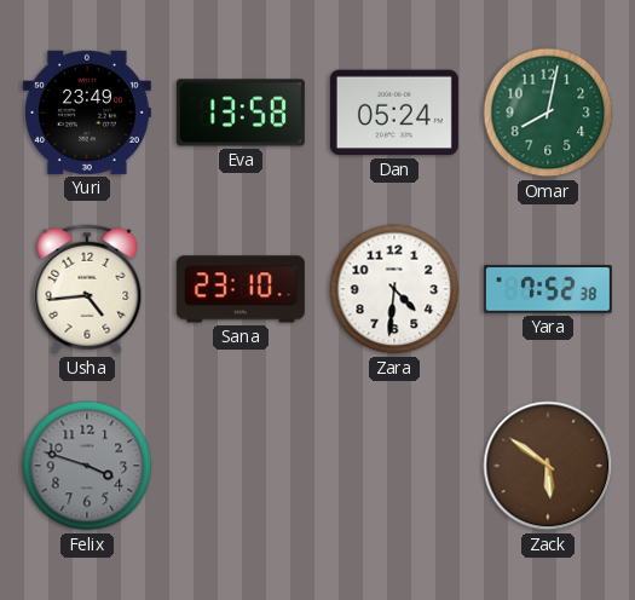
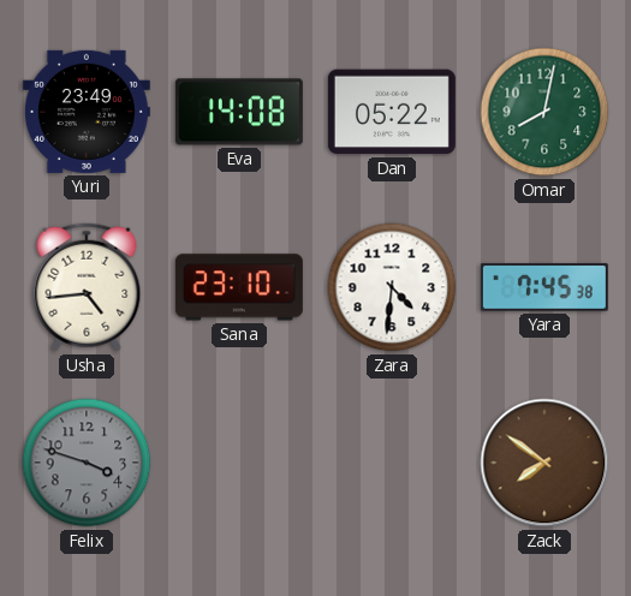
Eva: 13:58 -> 14:08
Dan: 05:24 -> 05:22
Yara: 7:52 -> 7:45
Zack: 5:51 -> 7:51
